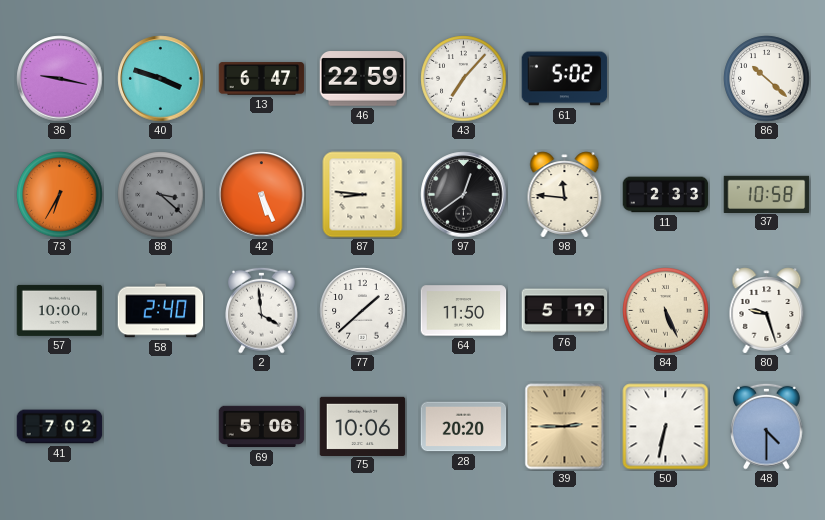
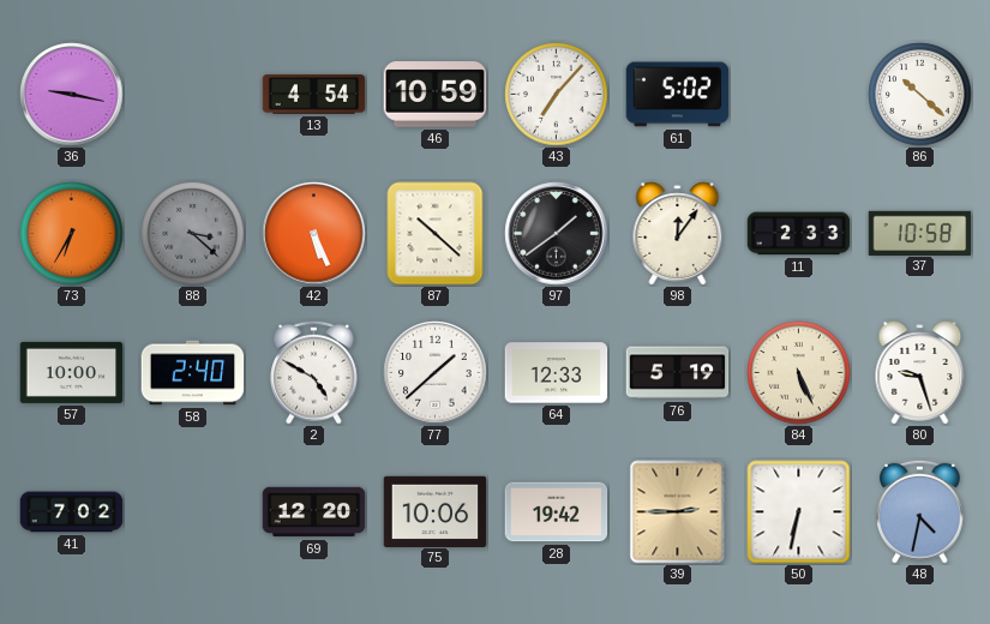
40: 3:48 -> none
13: 6:47 -> 4:54
46: 22:59 -> 10:59
87: 8:46 -> 10:22
97: 12:39 -> 1:39
98: 11:46 -> 12:06
2: 3:59 -> 4:50
64: 11:50 -> 12:33
69: 5:06 -> 12:20
28: 20:20 -> 19:42
48: 4:30 -> 4:32
